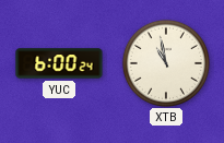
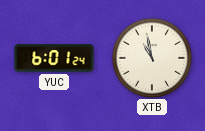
YUC: 6:00 -> 6:01
